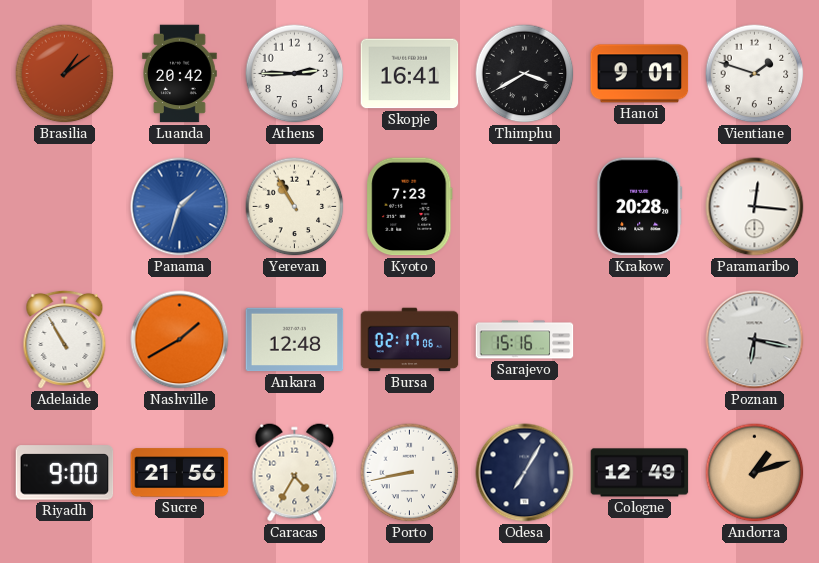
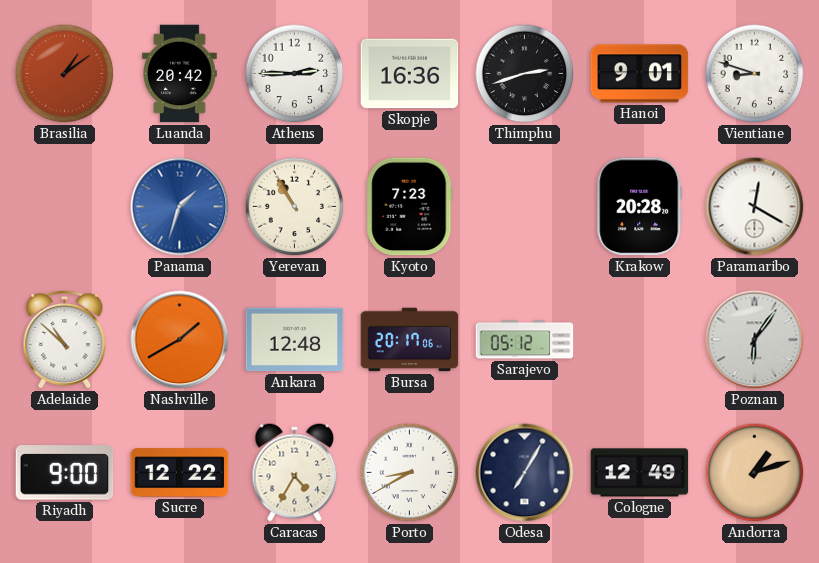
Skopje: 16:41 -> 16:36
Thimphu: 3:40 -> 2:42
Vientiane: 1:48 -> 8:48
Paramaribo: 12:16 -> 12:20
Adelaide: 10:55 -> 10:52
Bursa: 02:17 -> 20:17
Sarajevo: 15:16 -> 05:12
Poznan: 6:17 -> 6:06
Sucre: 21:56 -> 12:22
Porto: 8:43 -> 8:40
